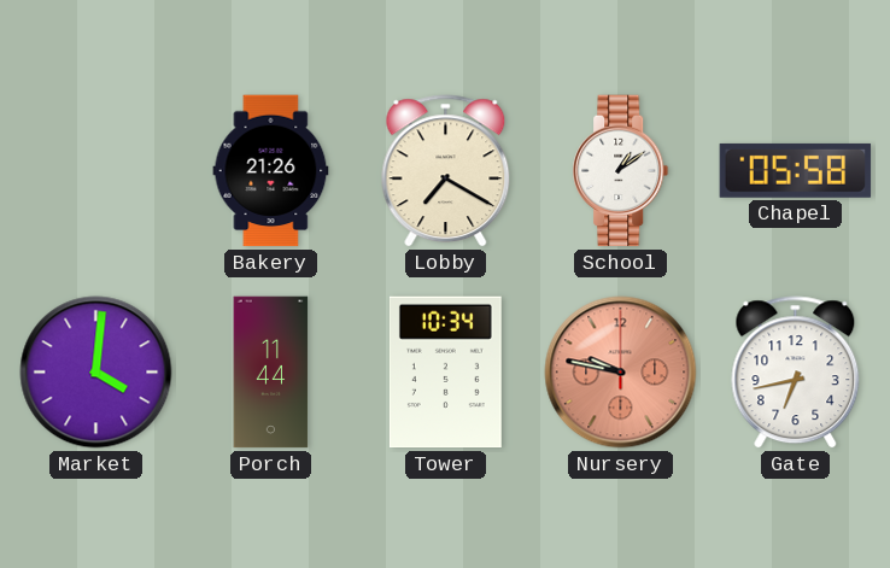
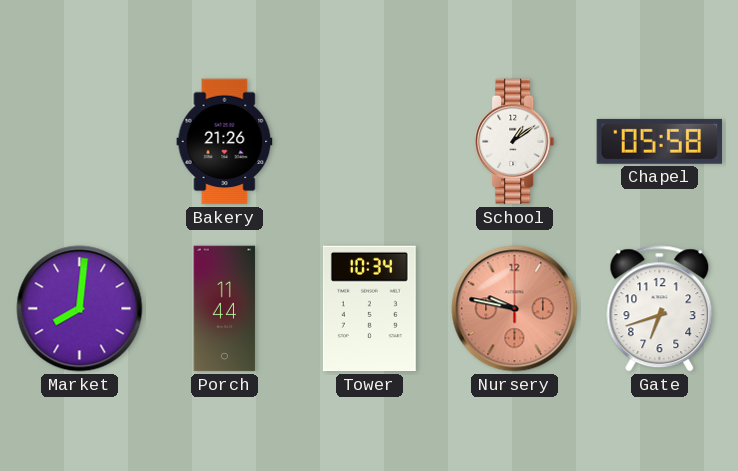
Lobby: 7:20 -> none
Market: 4:01 -> 8:01
Gate: 6:43 -> 6:42
